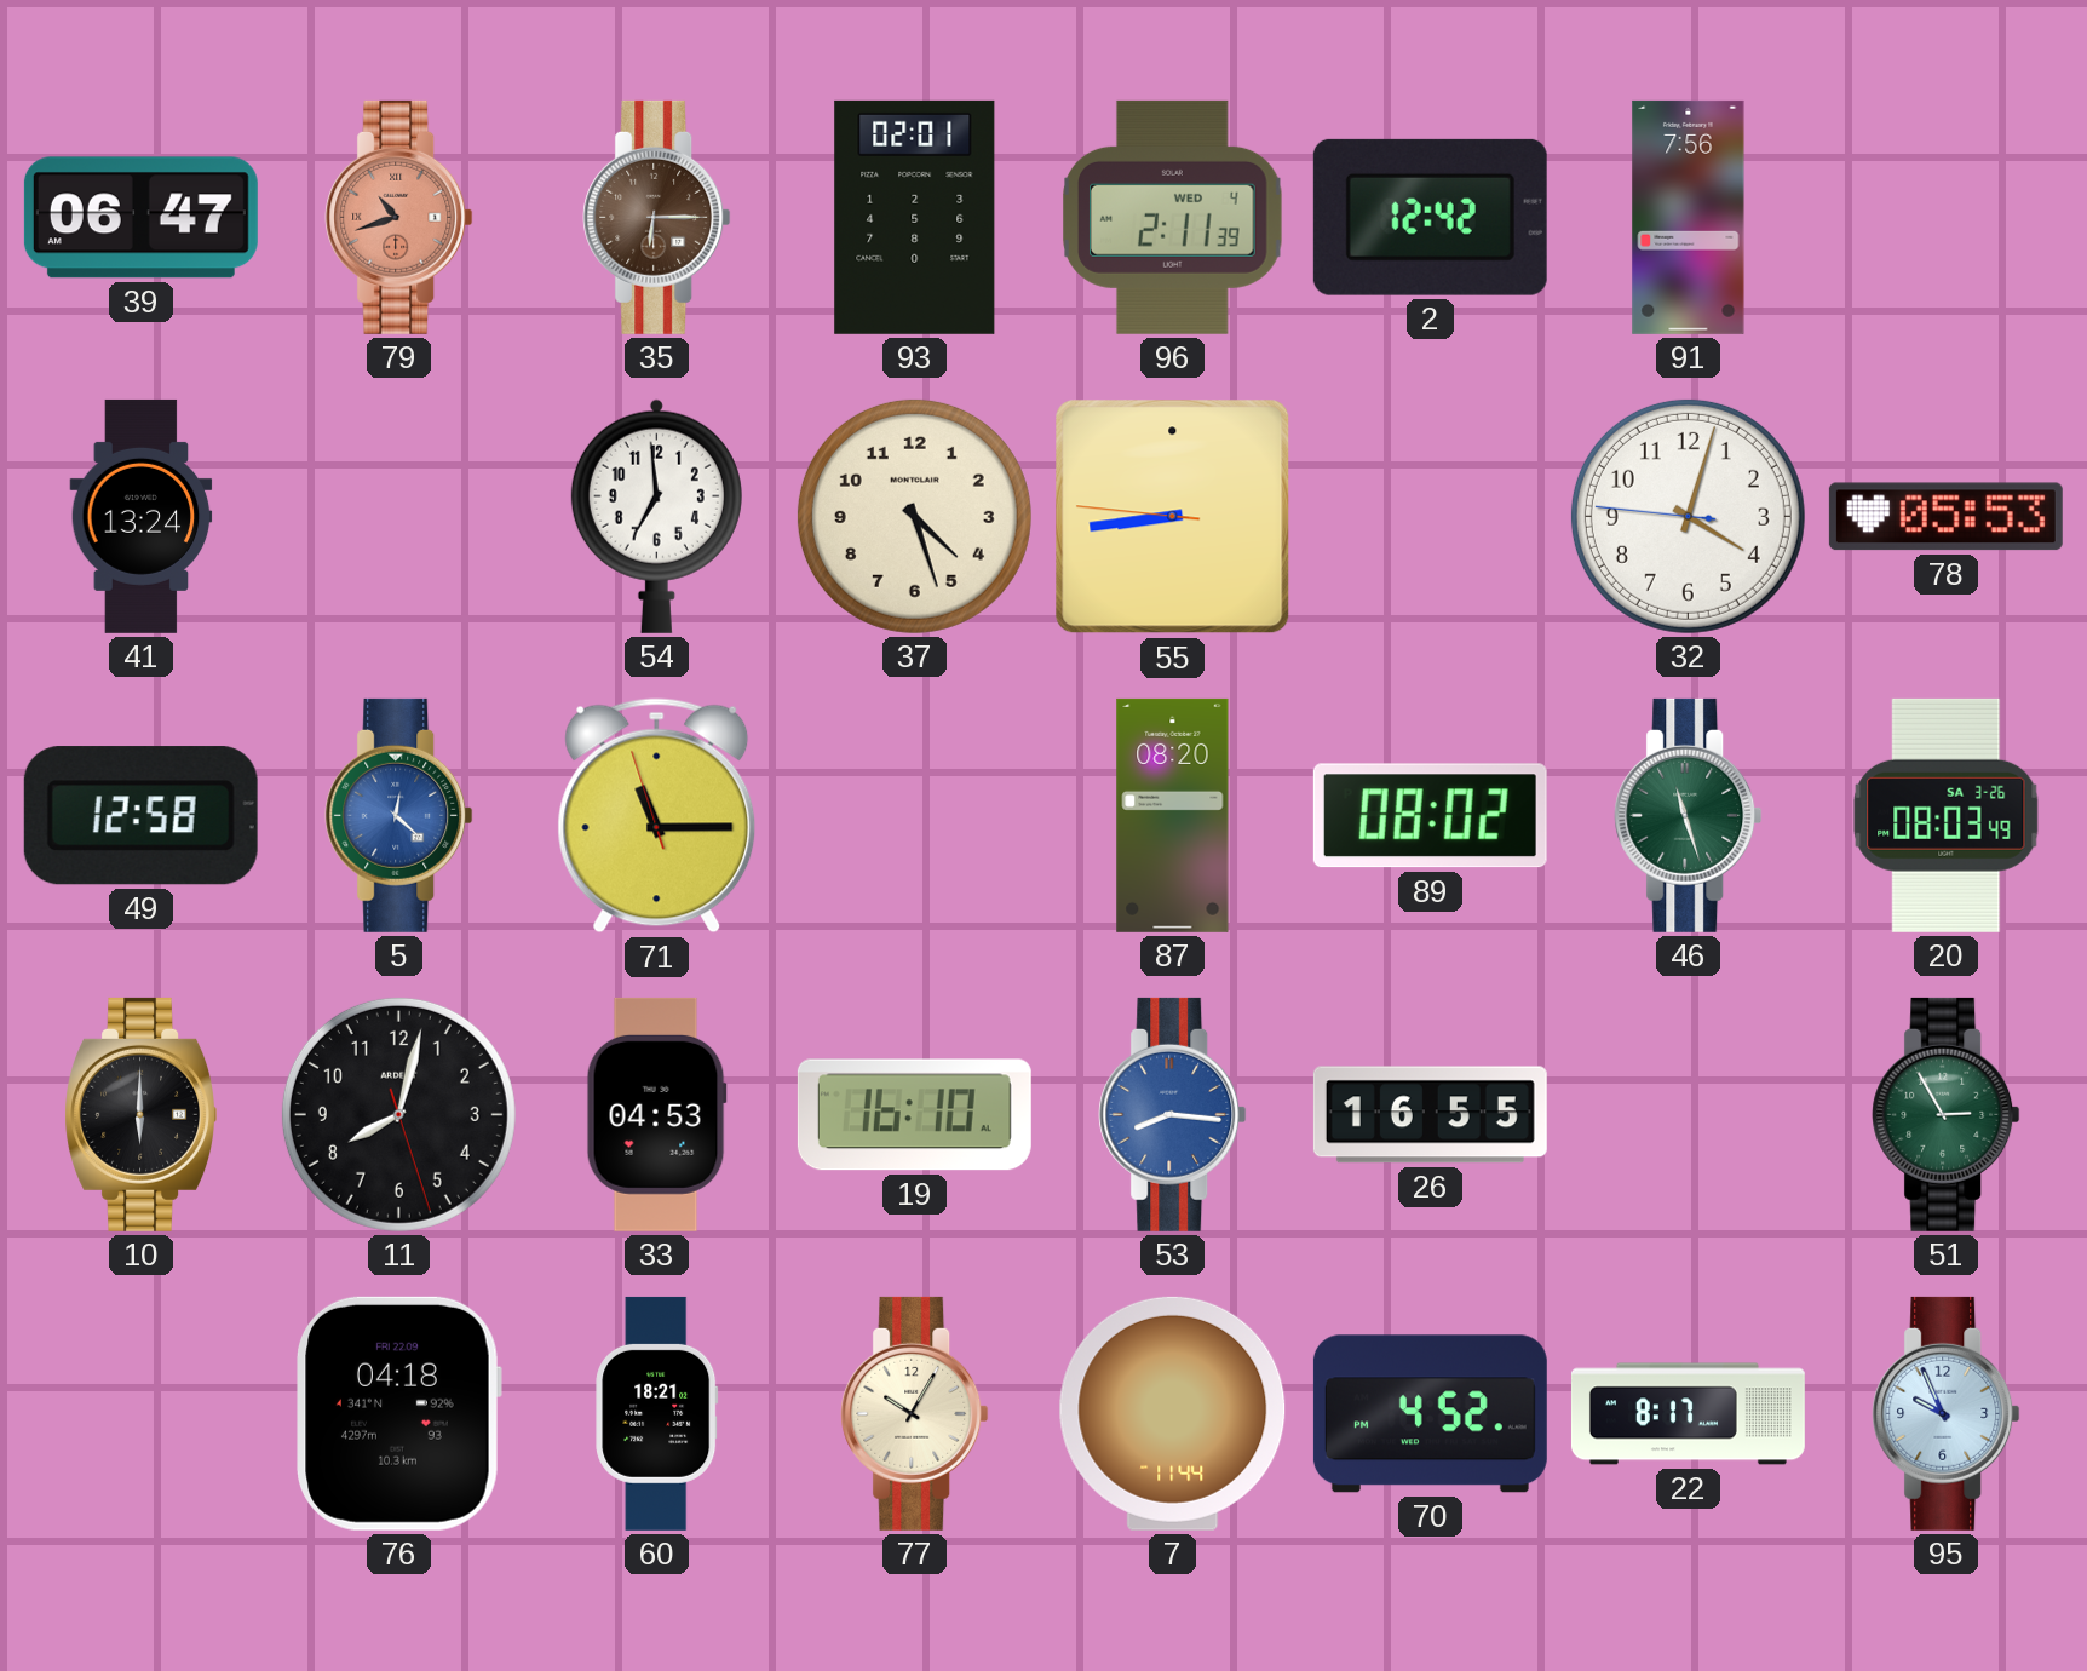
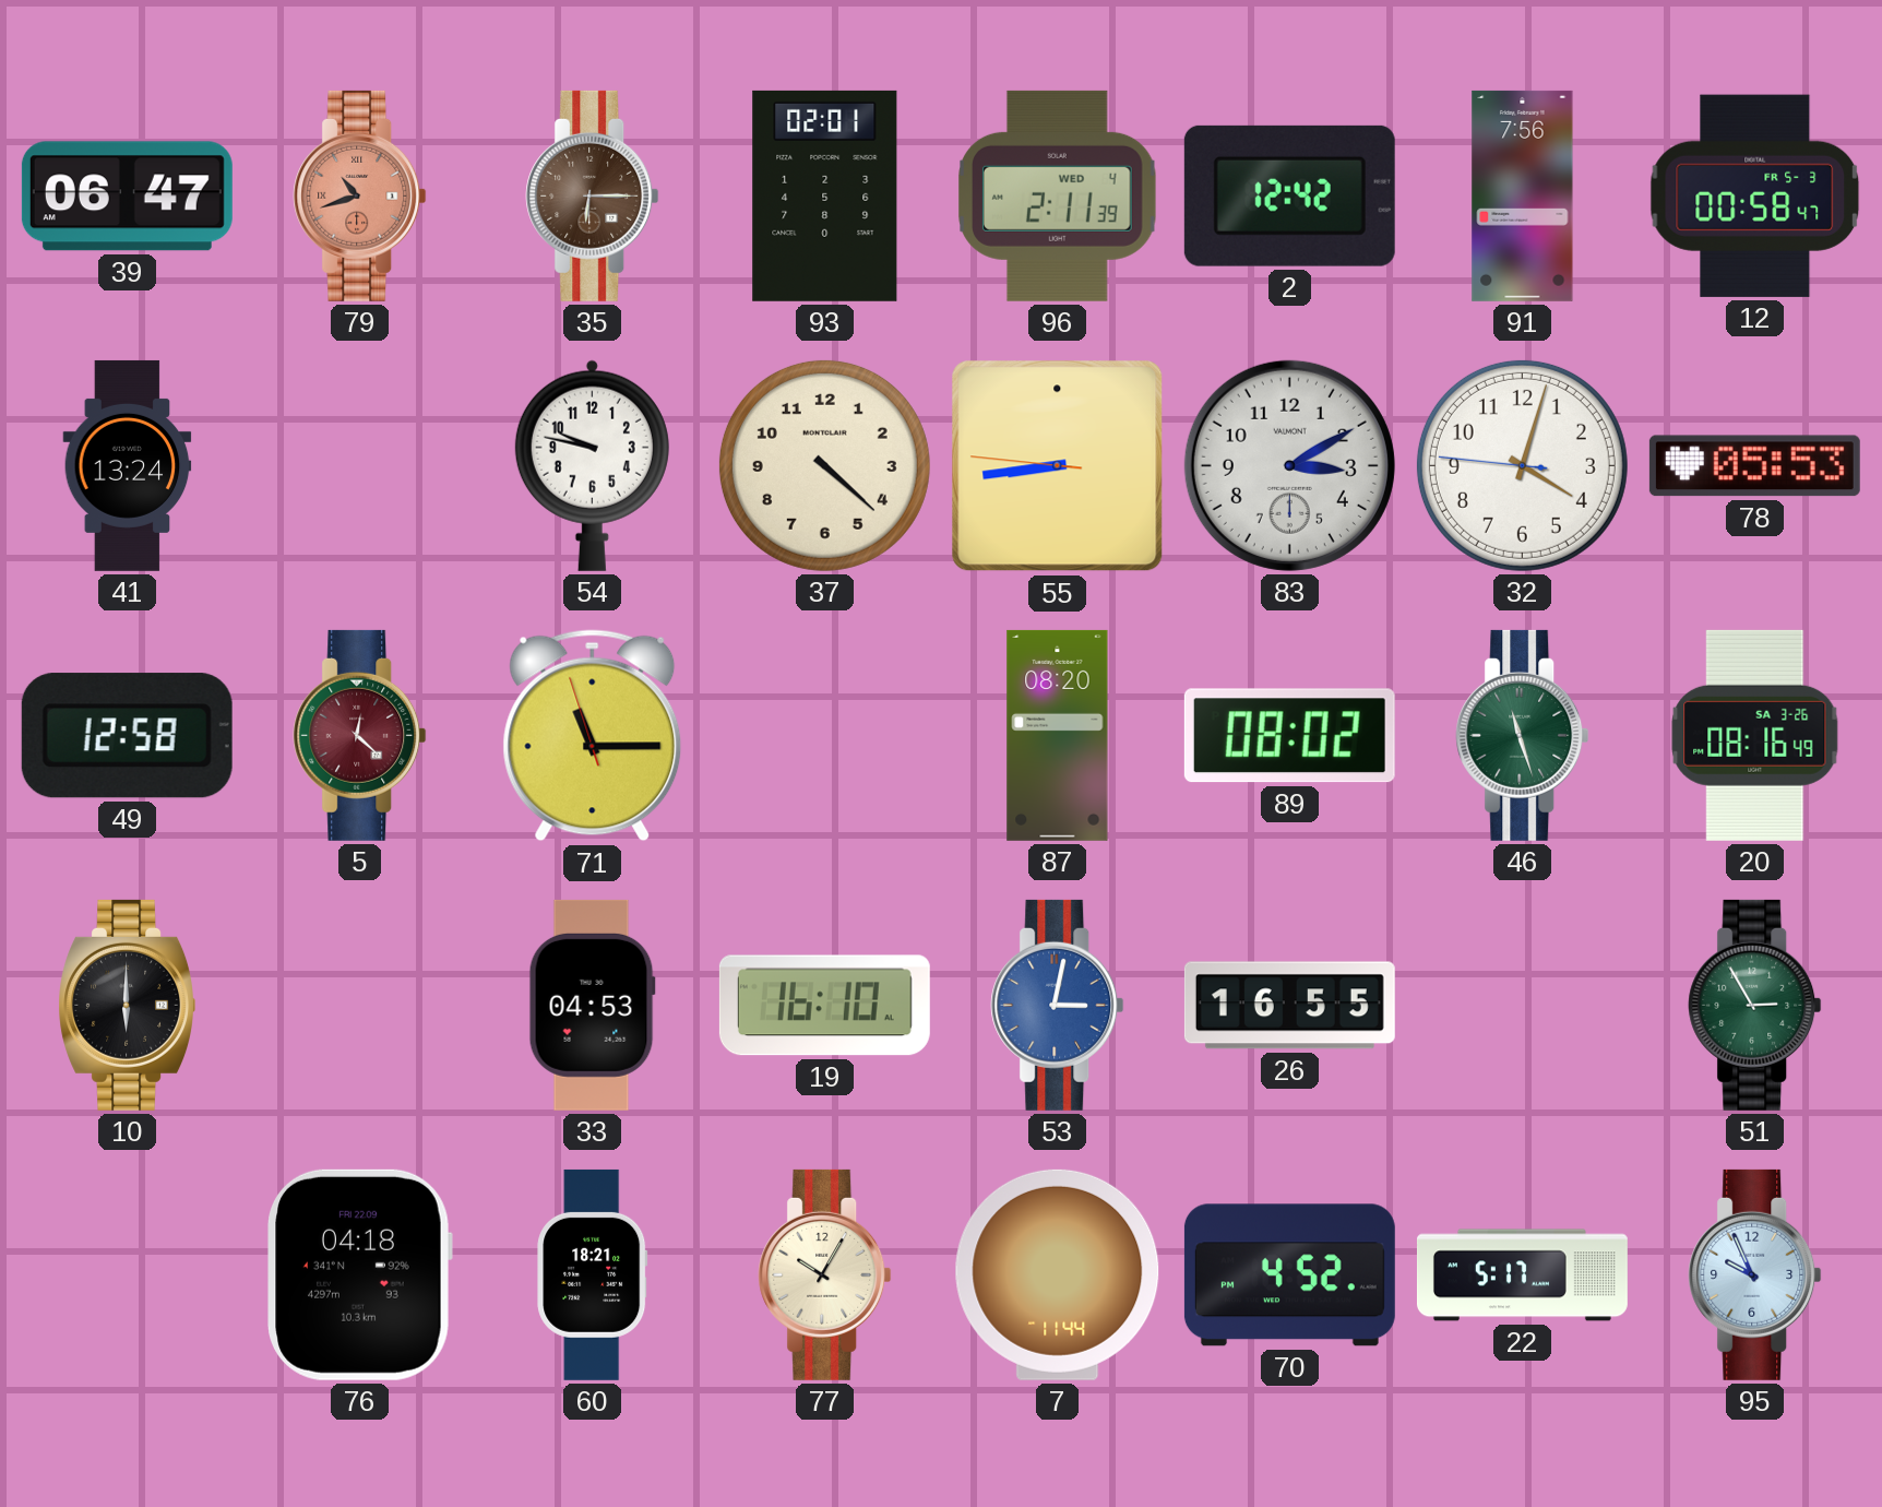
12: none -> 00:58
54: 6:59 -> 9:47
37: 4:27 -> 4:22
83: none -> 3:10
5 dial: blue -> burgundy
20: 08:03 -> 08:16
11: 8:02 -> none
53: 8:16 -> 3:02
22: 8:17 -> 5:17
